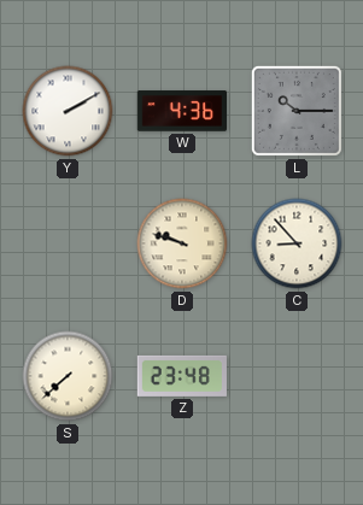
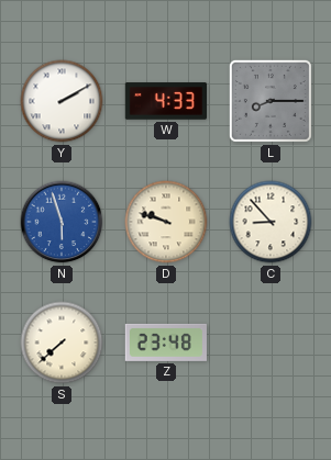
W: 4:36 -> 4:33
L: 10:15 -> 8:15
N: none -> 5:57
